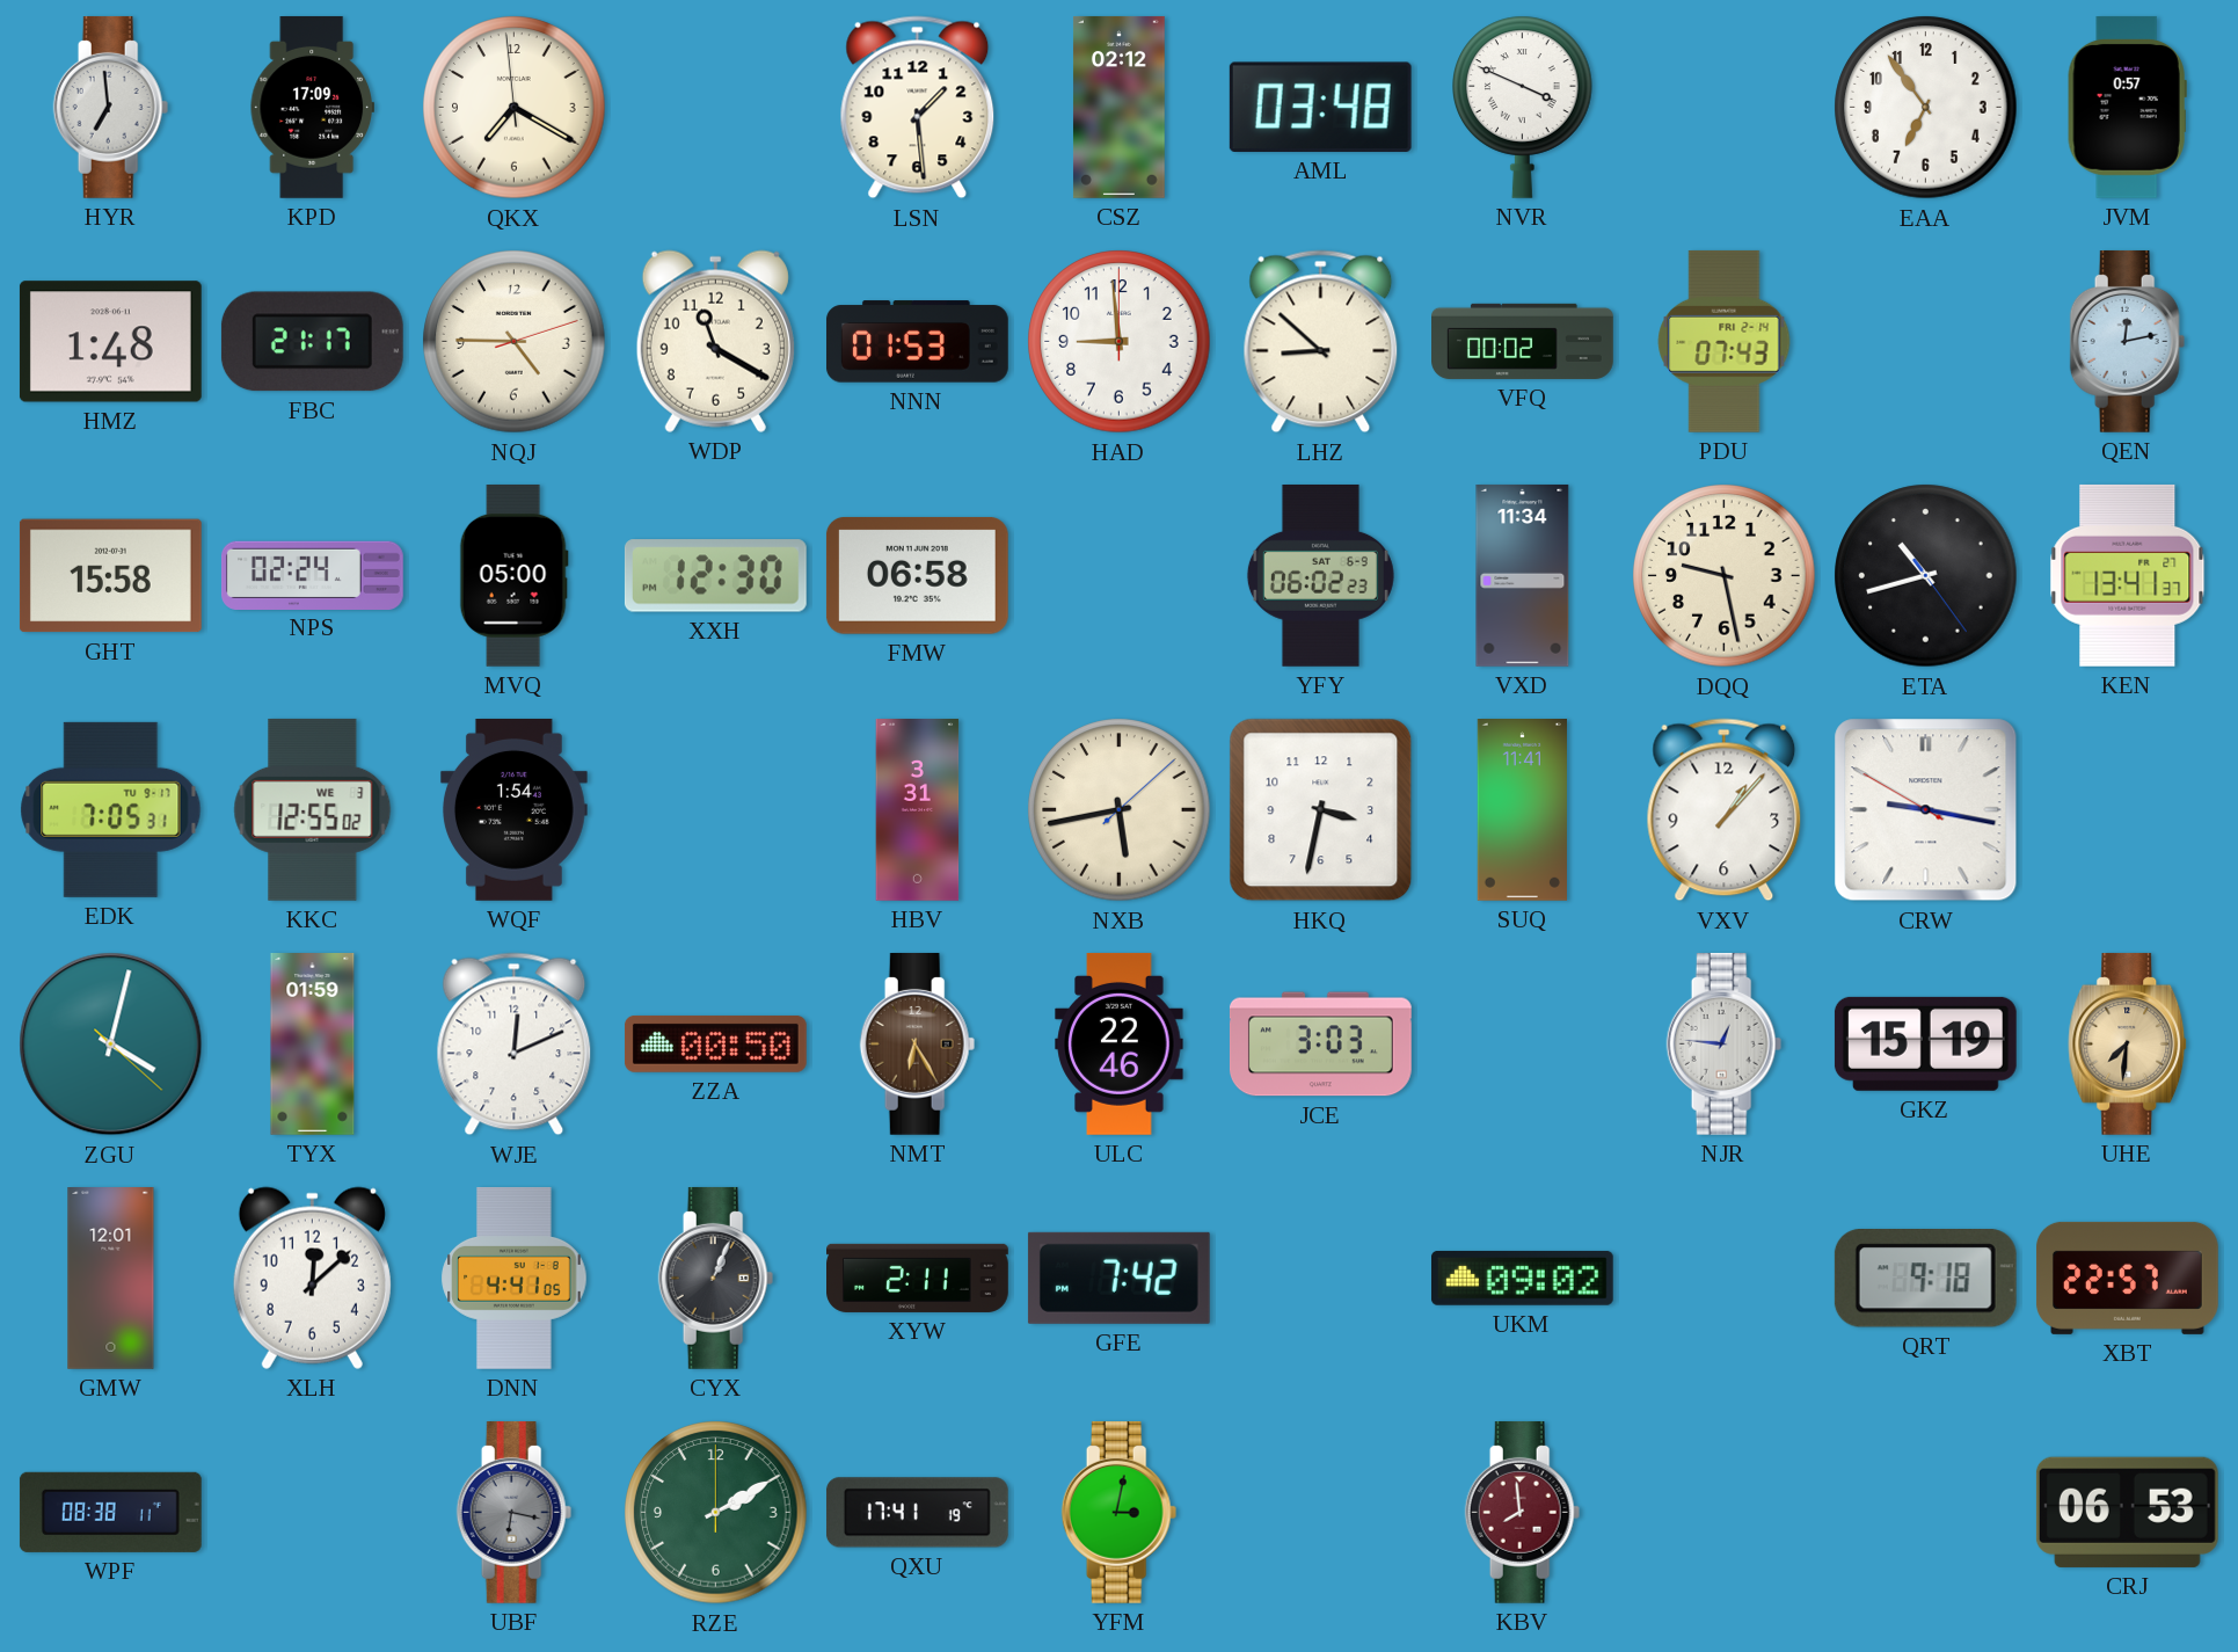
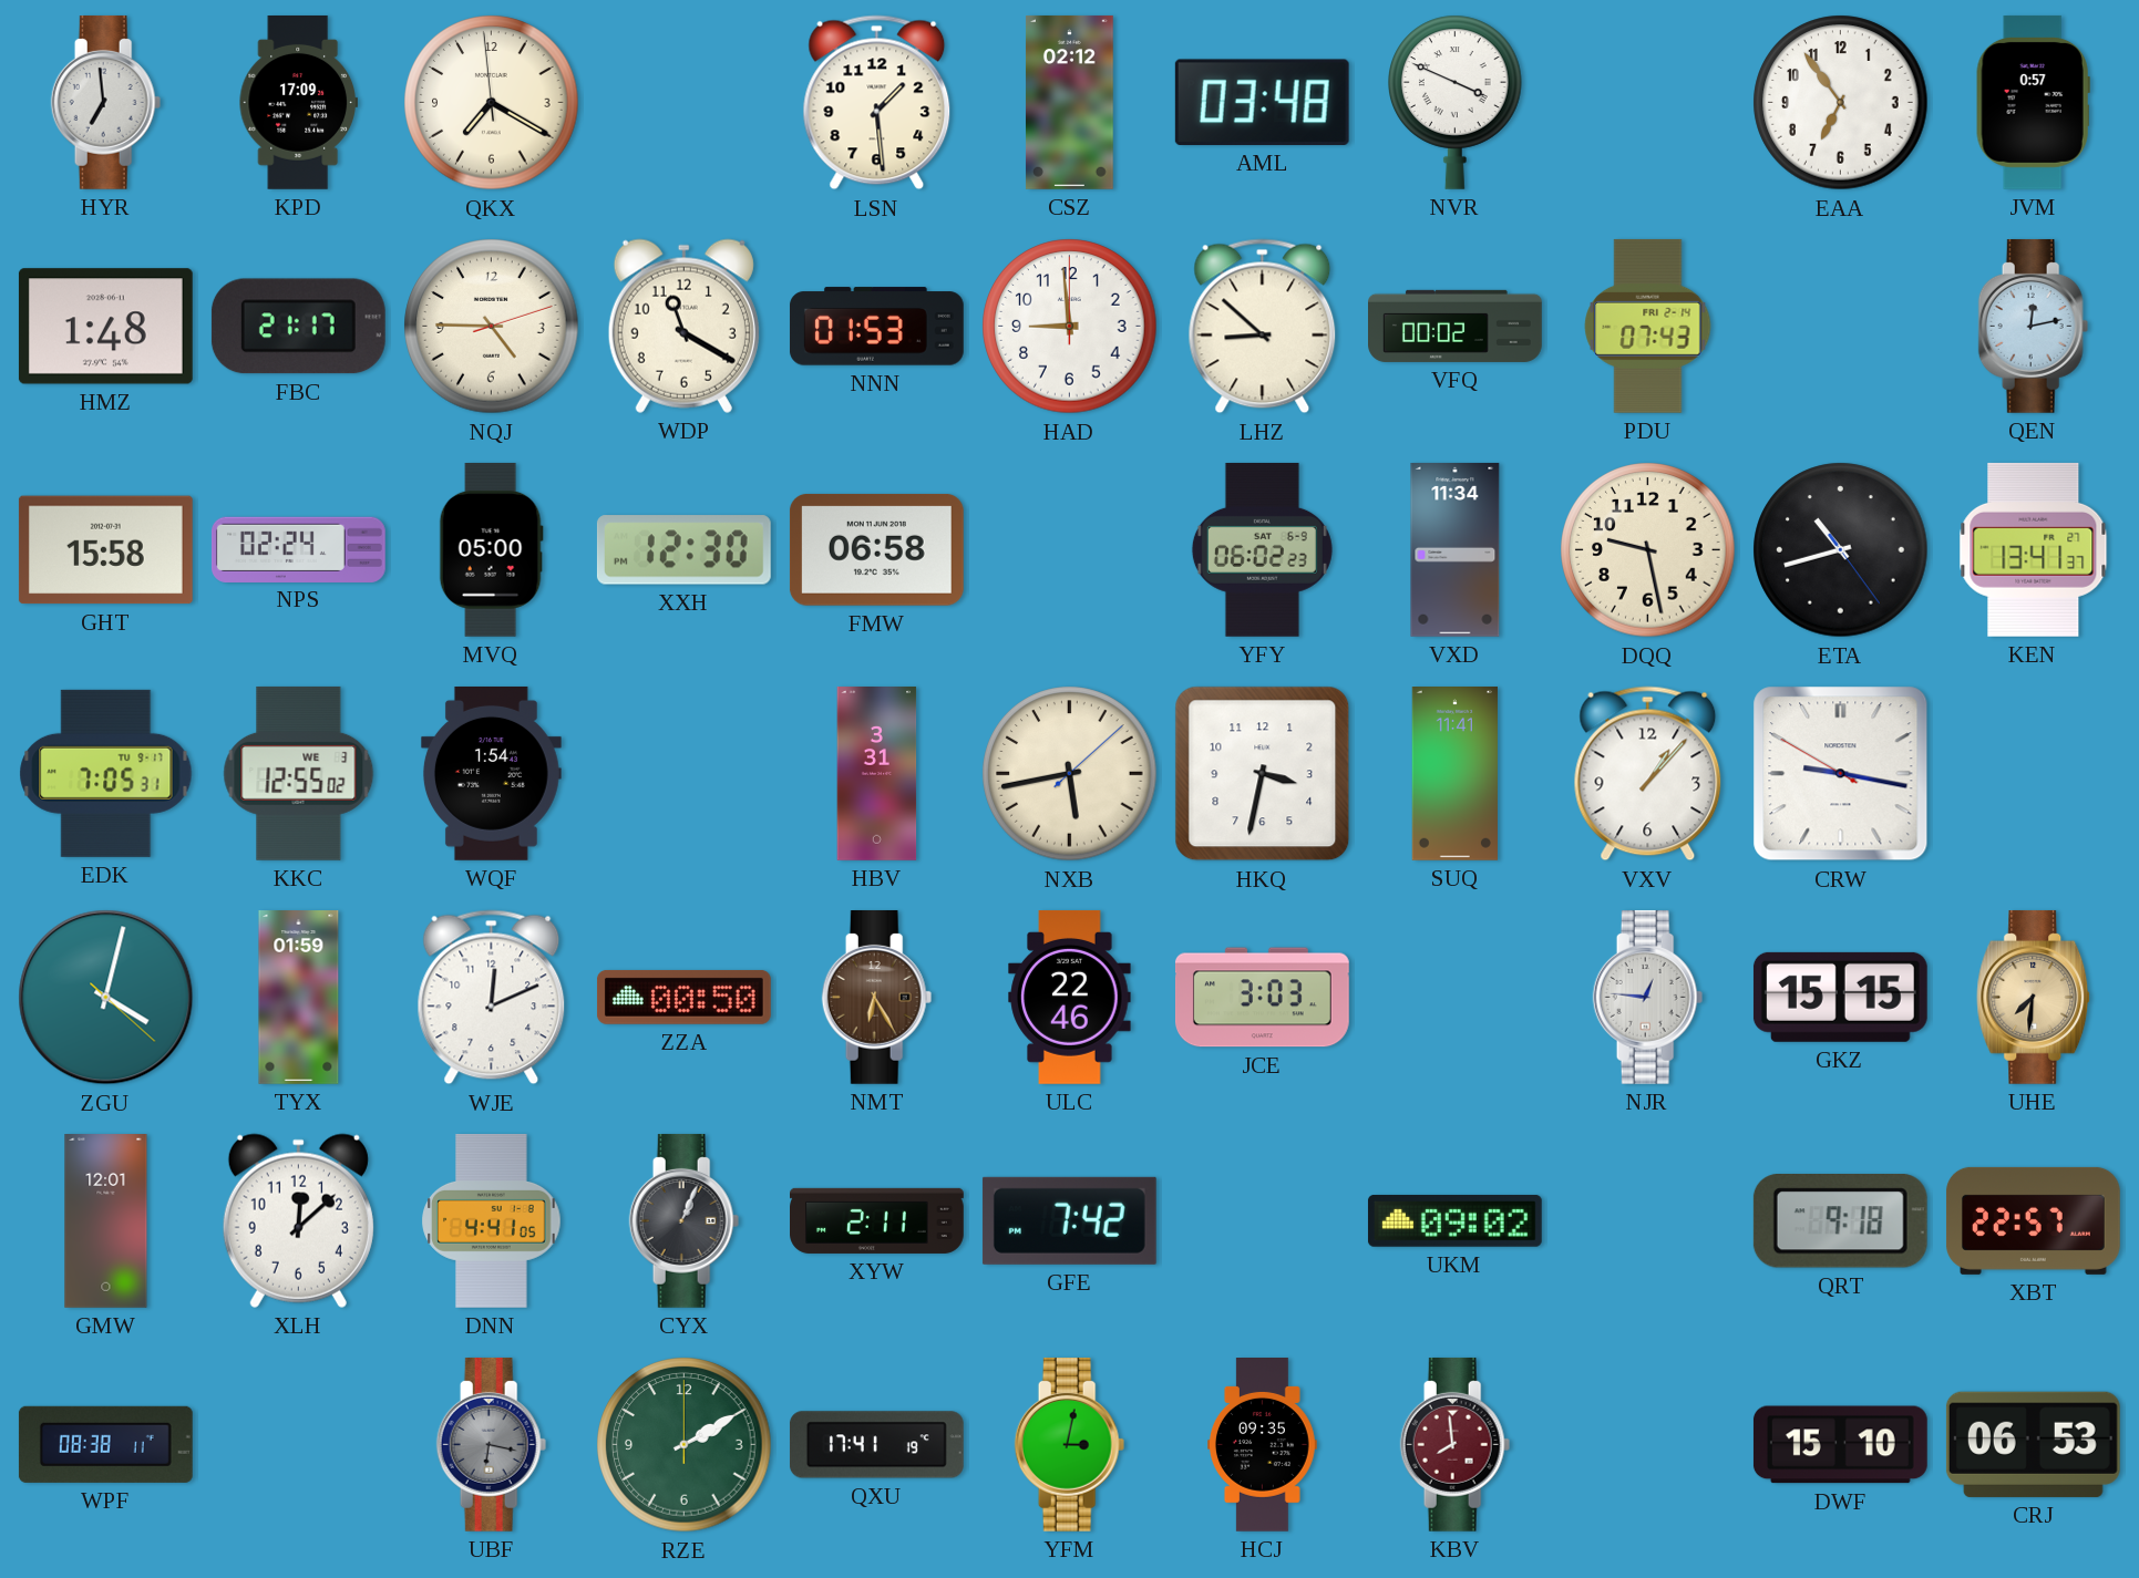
GKZ: 15:19 -> 15:15
HCJ: none -> 09:35
DWF: none -> 15:10
